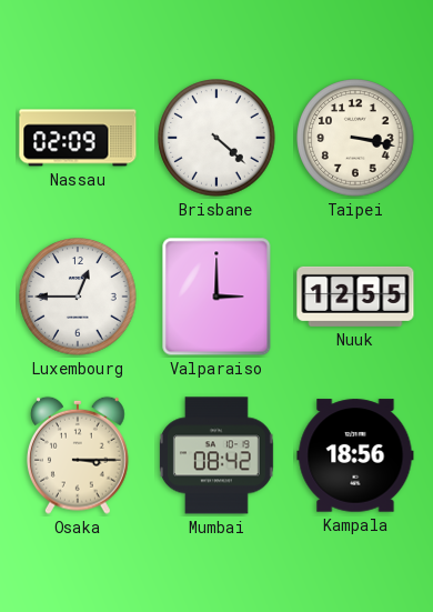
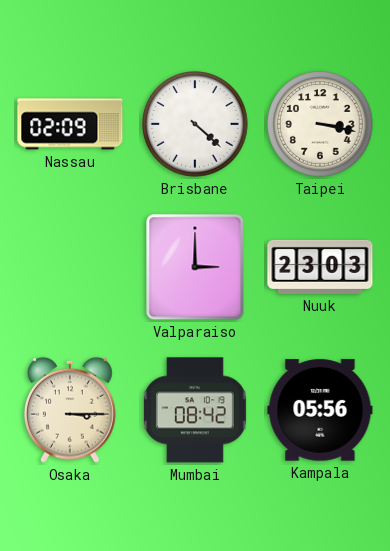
Luxembourg: 12:45 -> none
Nuuk: 12:55 -> 23:03
Kampala: 18:56 -> 05:56
